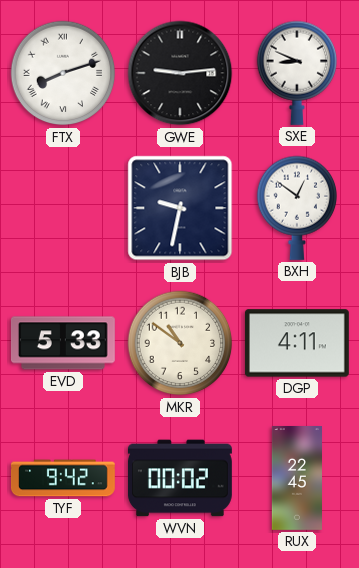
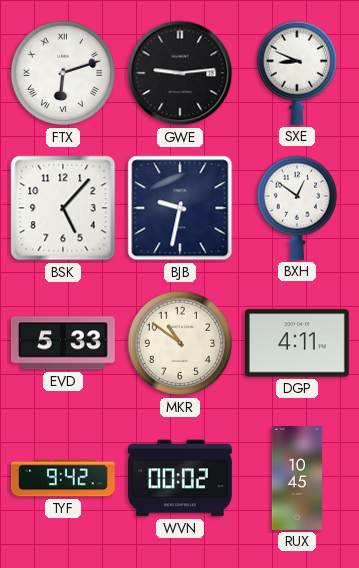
FTX: 8:12 -> 6:12
BSK: none -> 5:07
RUX: 22:45 -> 10:45
